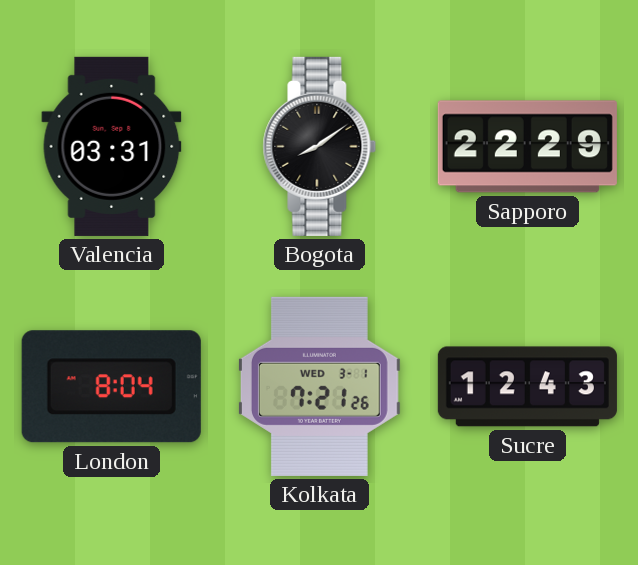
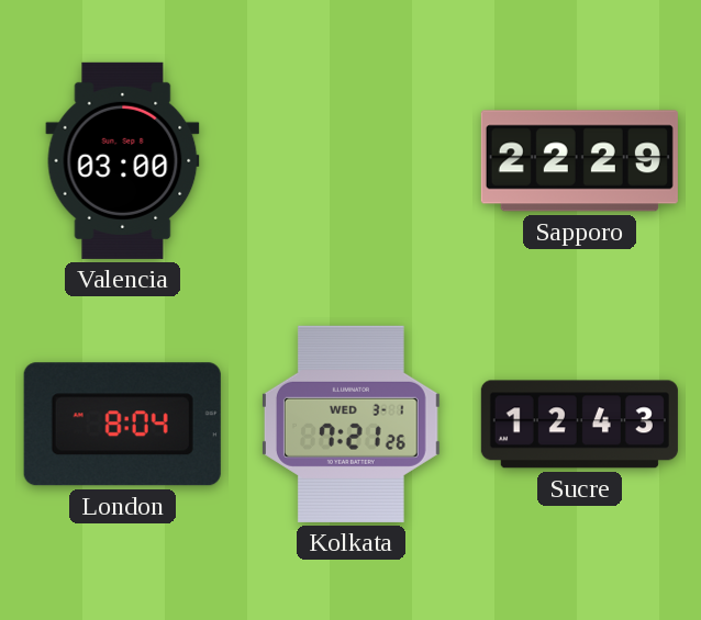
Valencia: 03:31 -> 03:00
Bogota: 8:09 -> none
